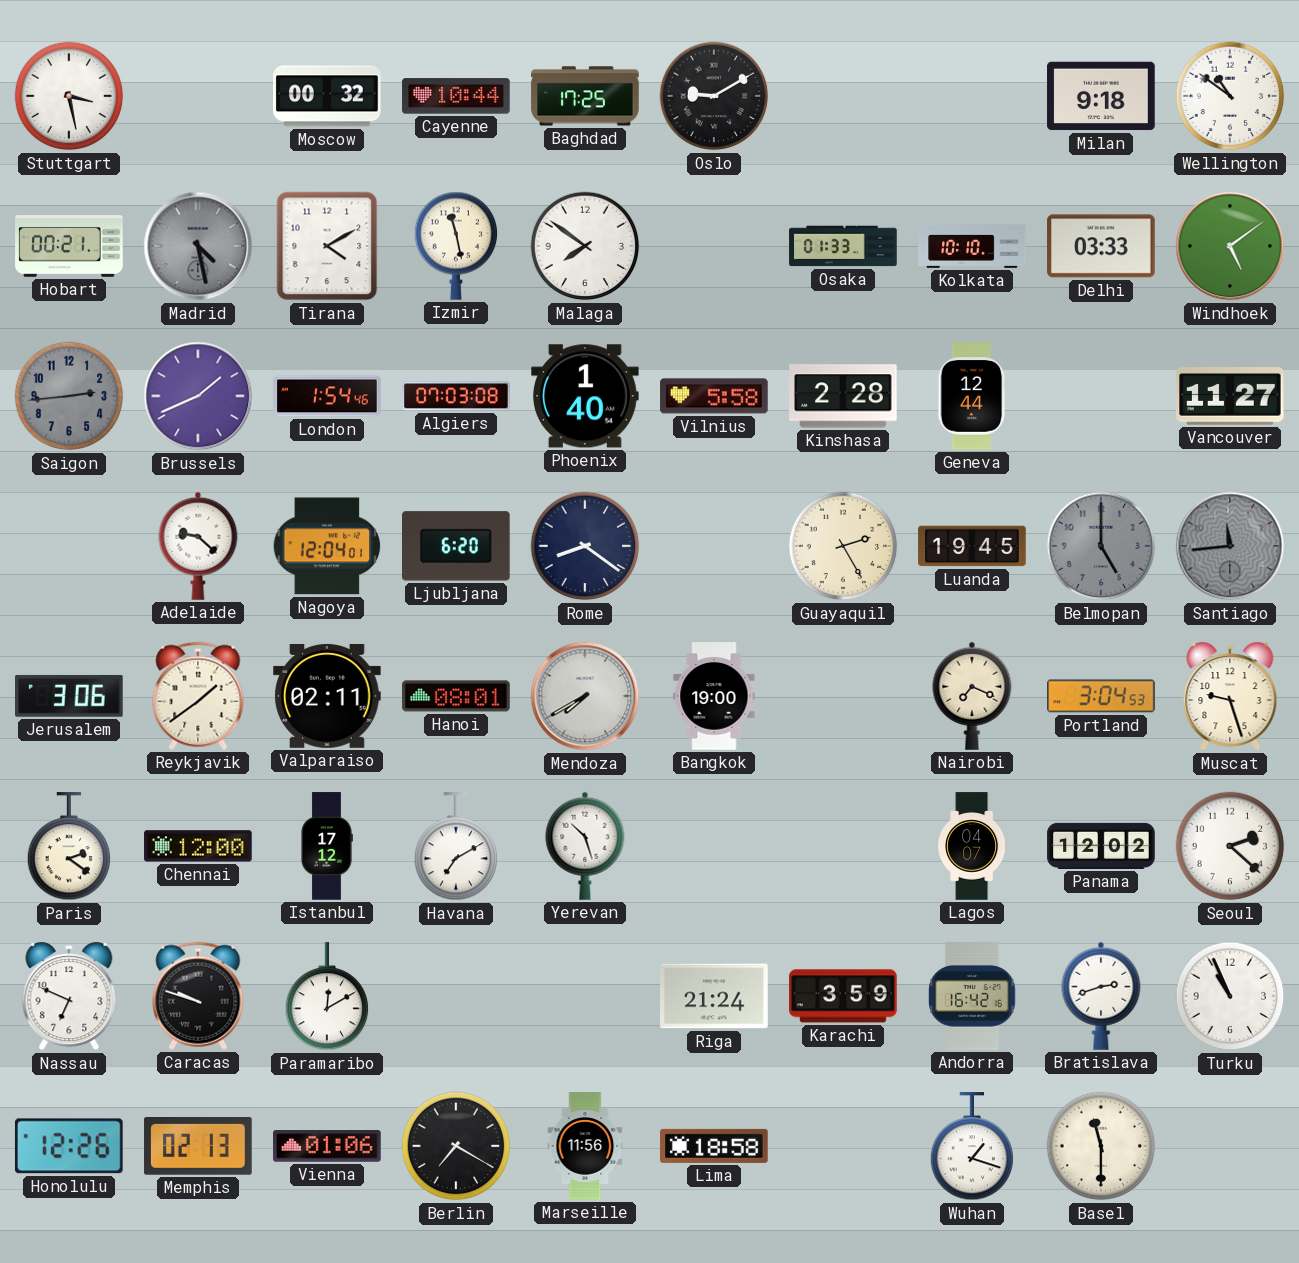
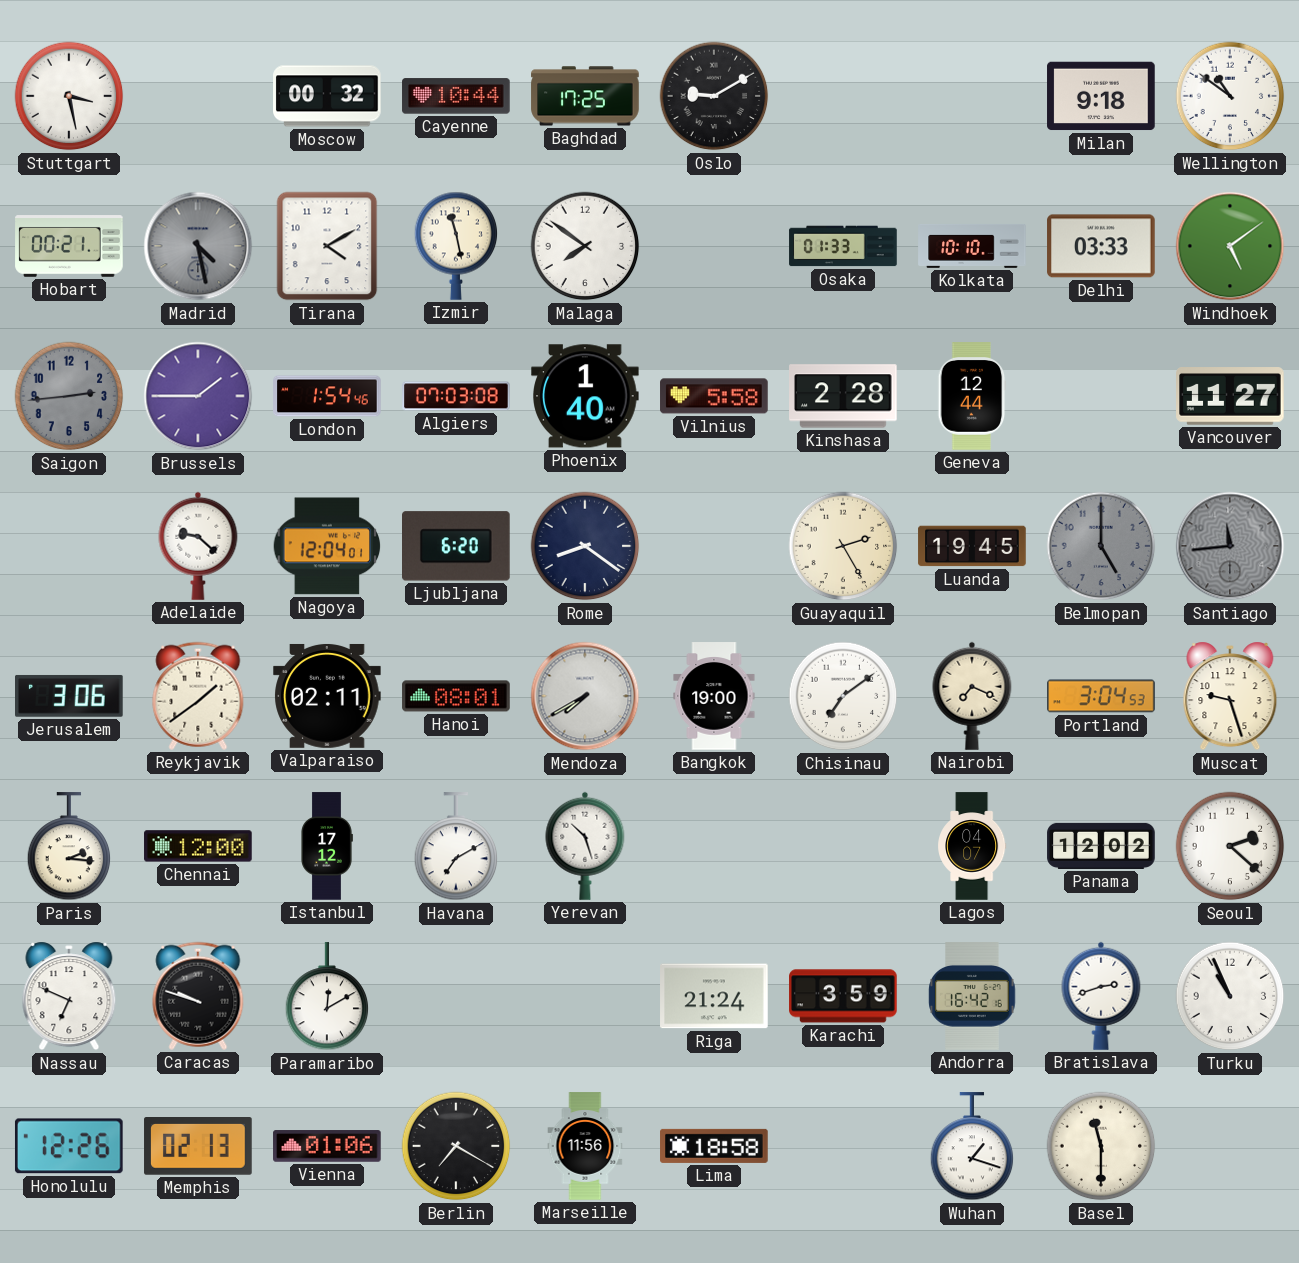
Brussels: 1:41 -> 1:45
Chisinau: none -> 7:09
Paris: 2:21 -> 2:16
